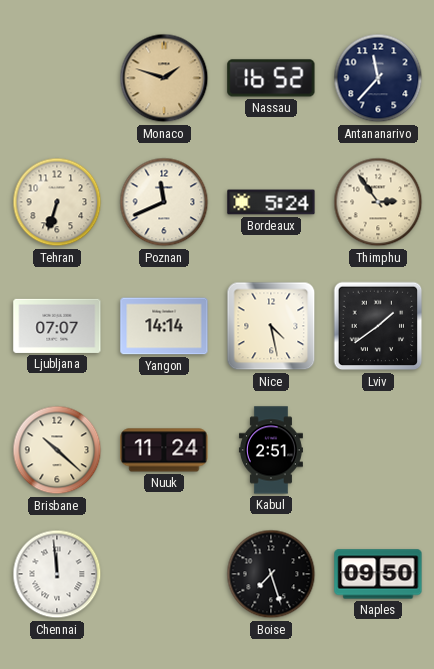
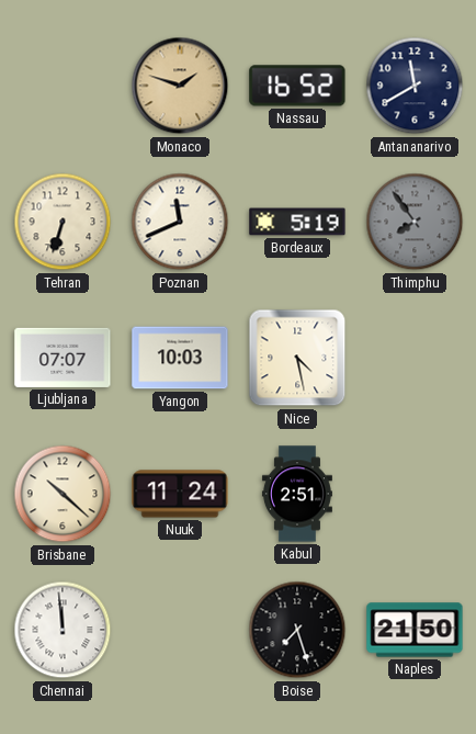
Antananarivo: 11:37 -> 11:40
Bordeaux: 5:24 -> 5:19
Thimphu: 2:54 -> 7:54
Thimphu dial: cream -> grey
Yangon: 14:14 -> 10:03
Lviv: 1:39 -> none
Naples: 09:50 -> 21:50
